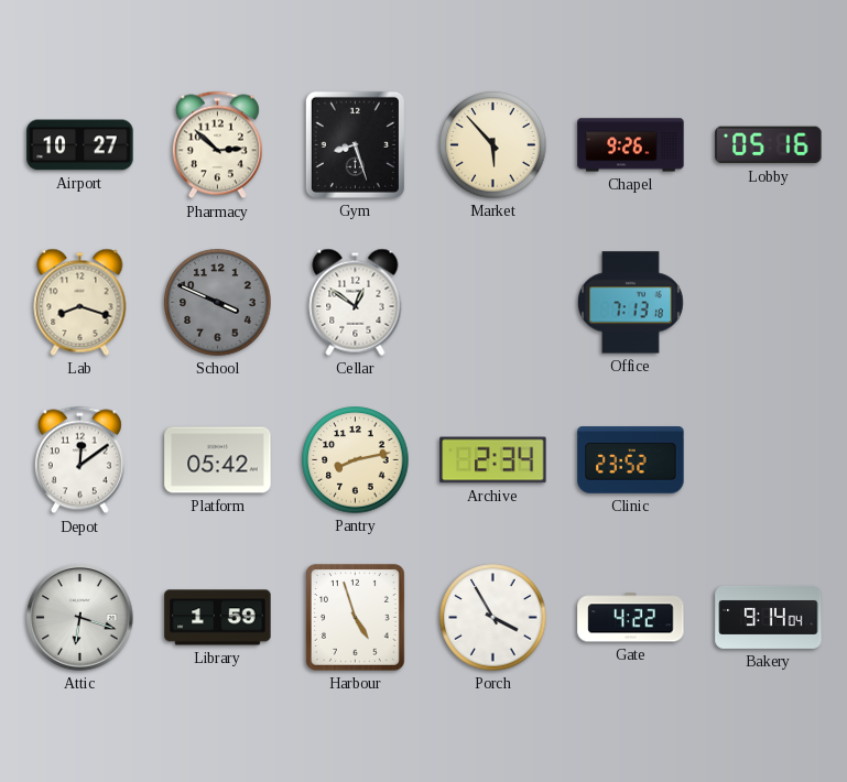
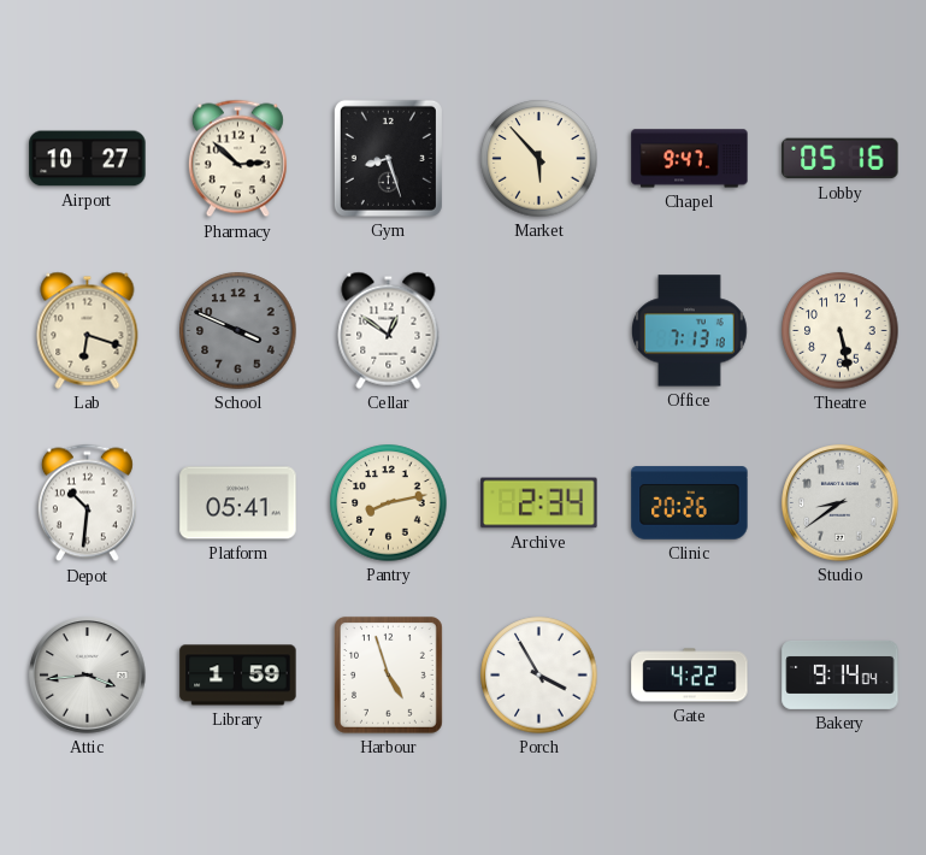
Chapel: 9:26 -> 9:47
Lab: 8:18 -> 6:18
Theatre: none -> 5:28
Depot: 12:09 -> 10:31
Platform: 05:42 -> 05:41
Clinic: 23:52 -> 20:26
Studio: none -> 8:39
Attic: 6:18 -> 3:44
